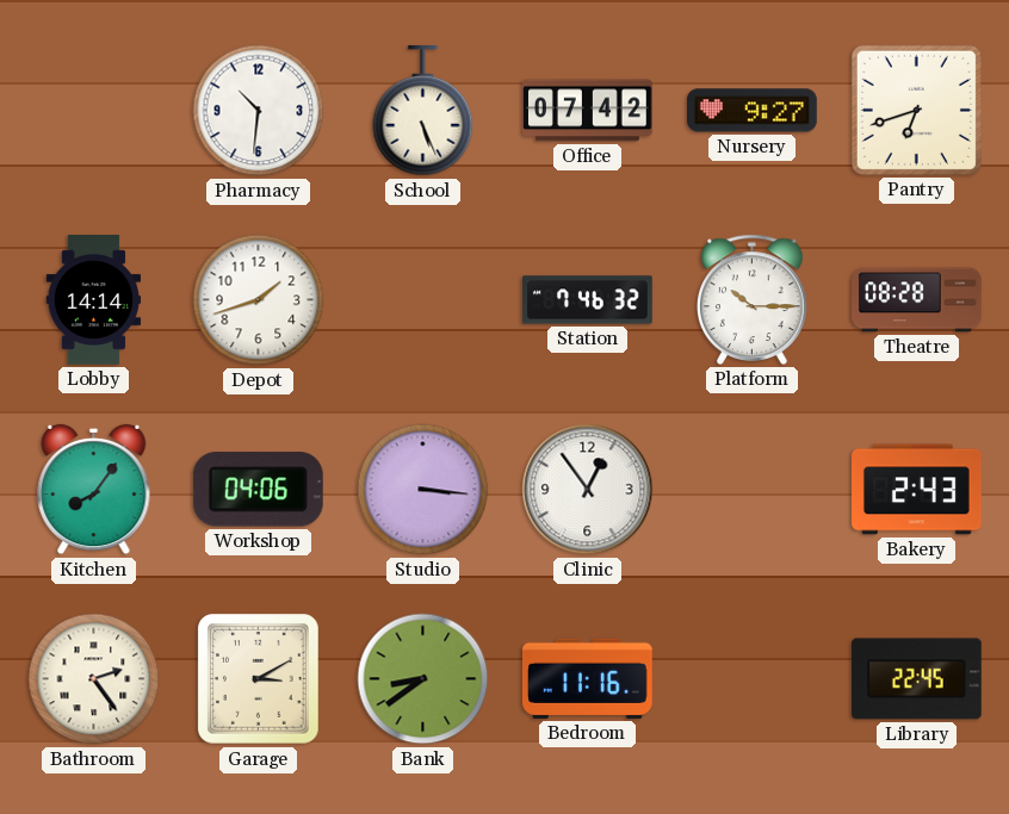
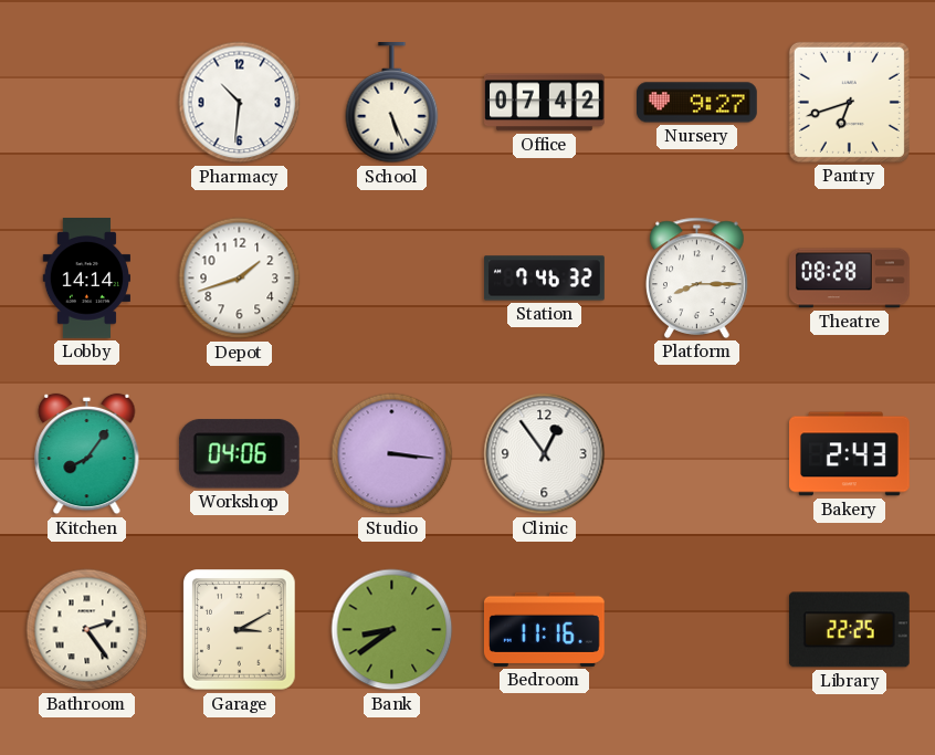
Platform: 10:15 -> 8:15
Library: 22:45 -> 22:25
